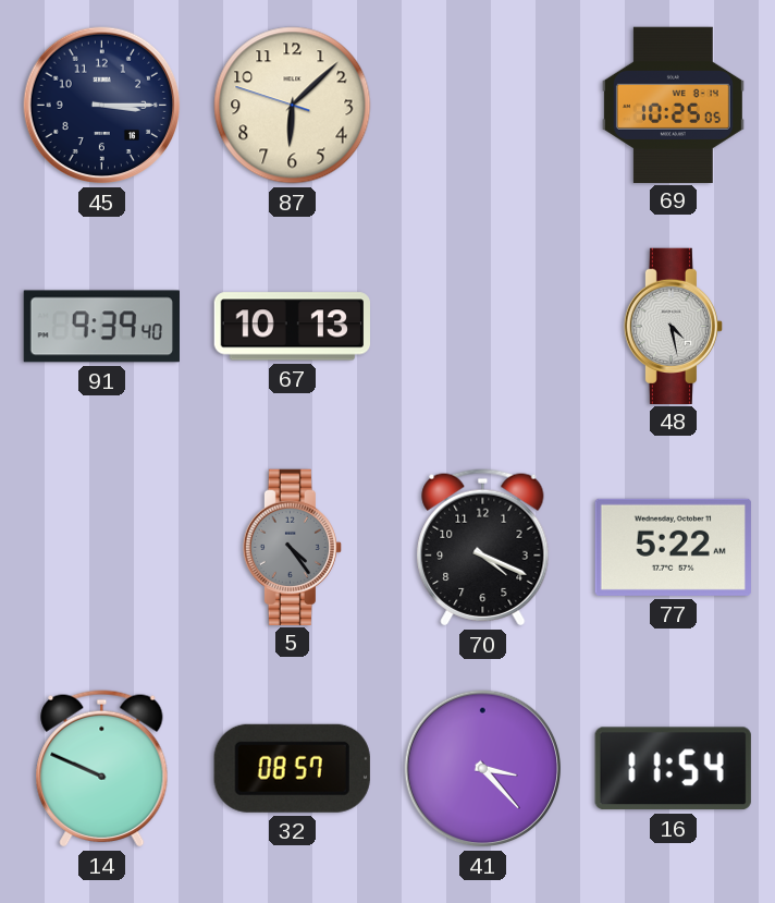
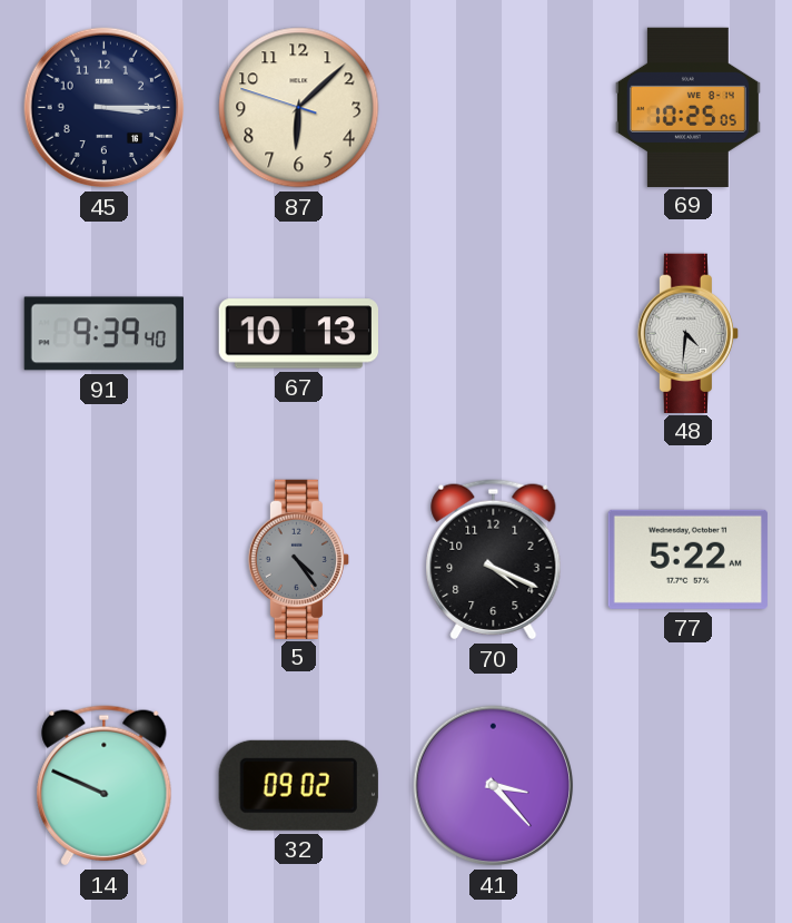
48: 4:28 -> 4:31
32: 08:57 -> 09:02
16: 11:54 -> none
